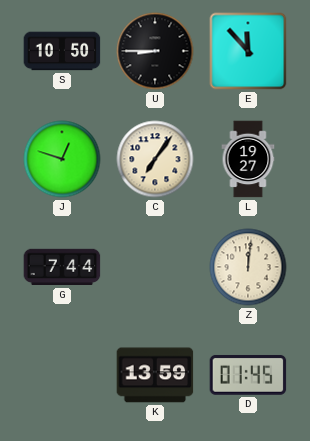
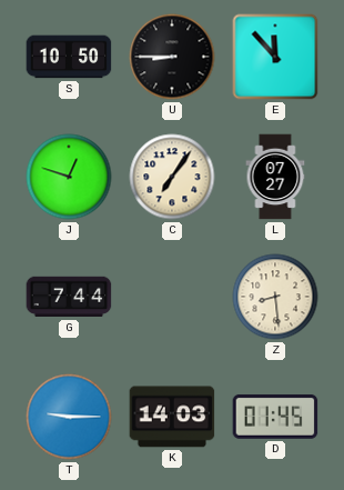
L: 19:27 -> 07:27
Z: 12:01 -> 8:29
T: none -> 9:15
K: 13:59 -> 14:03
